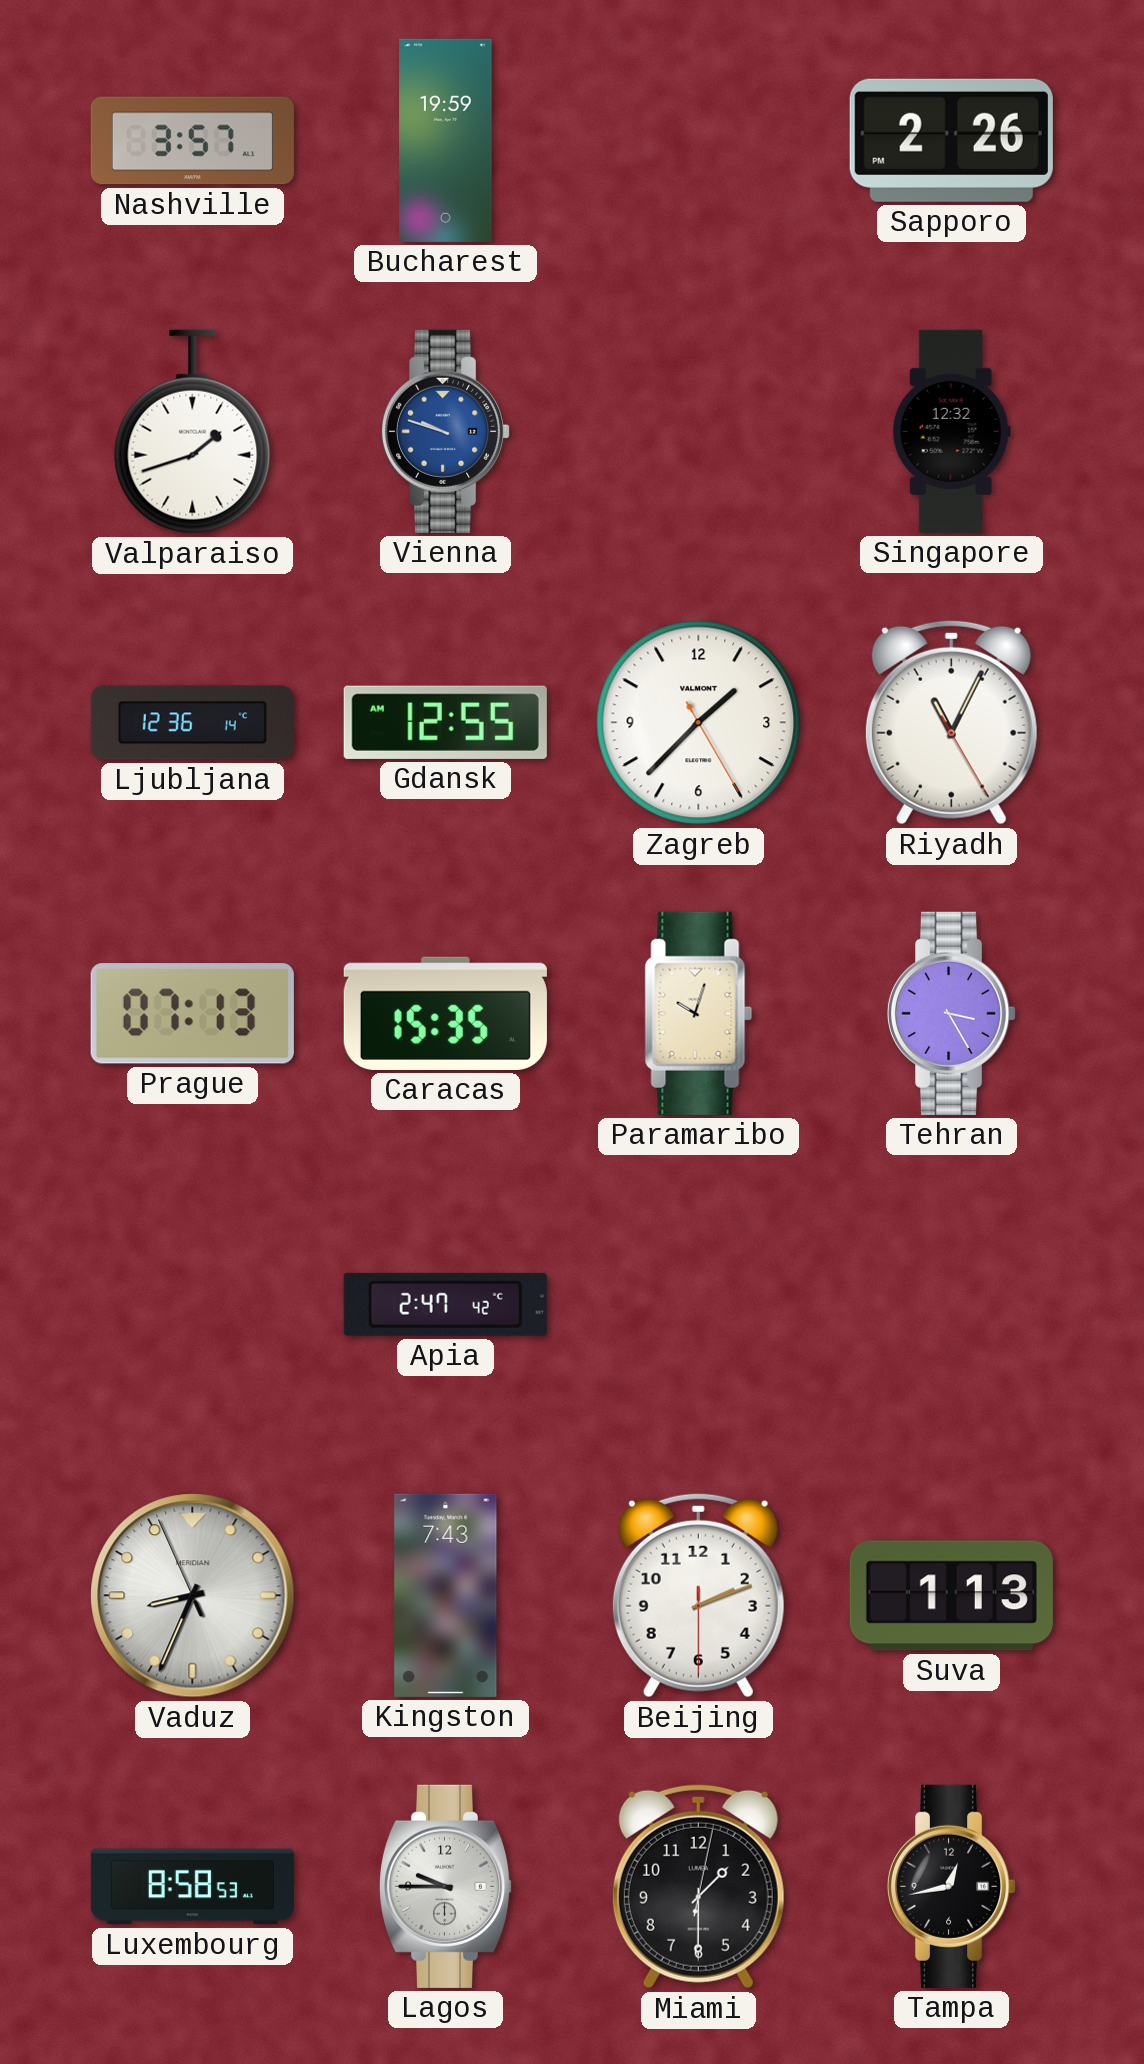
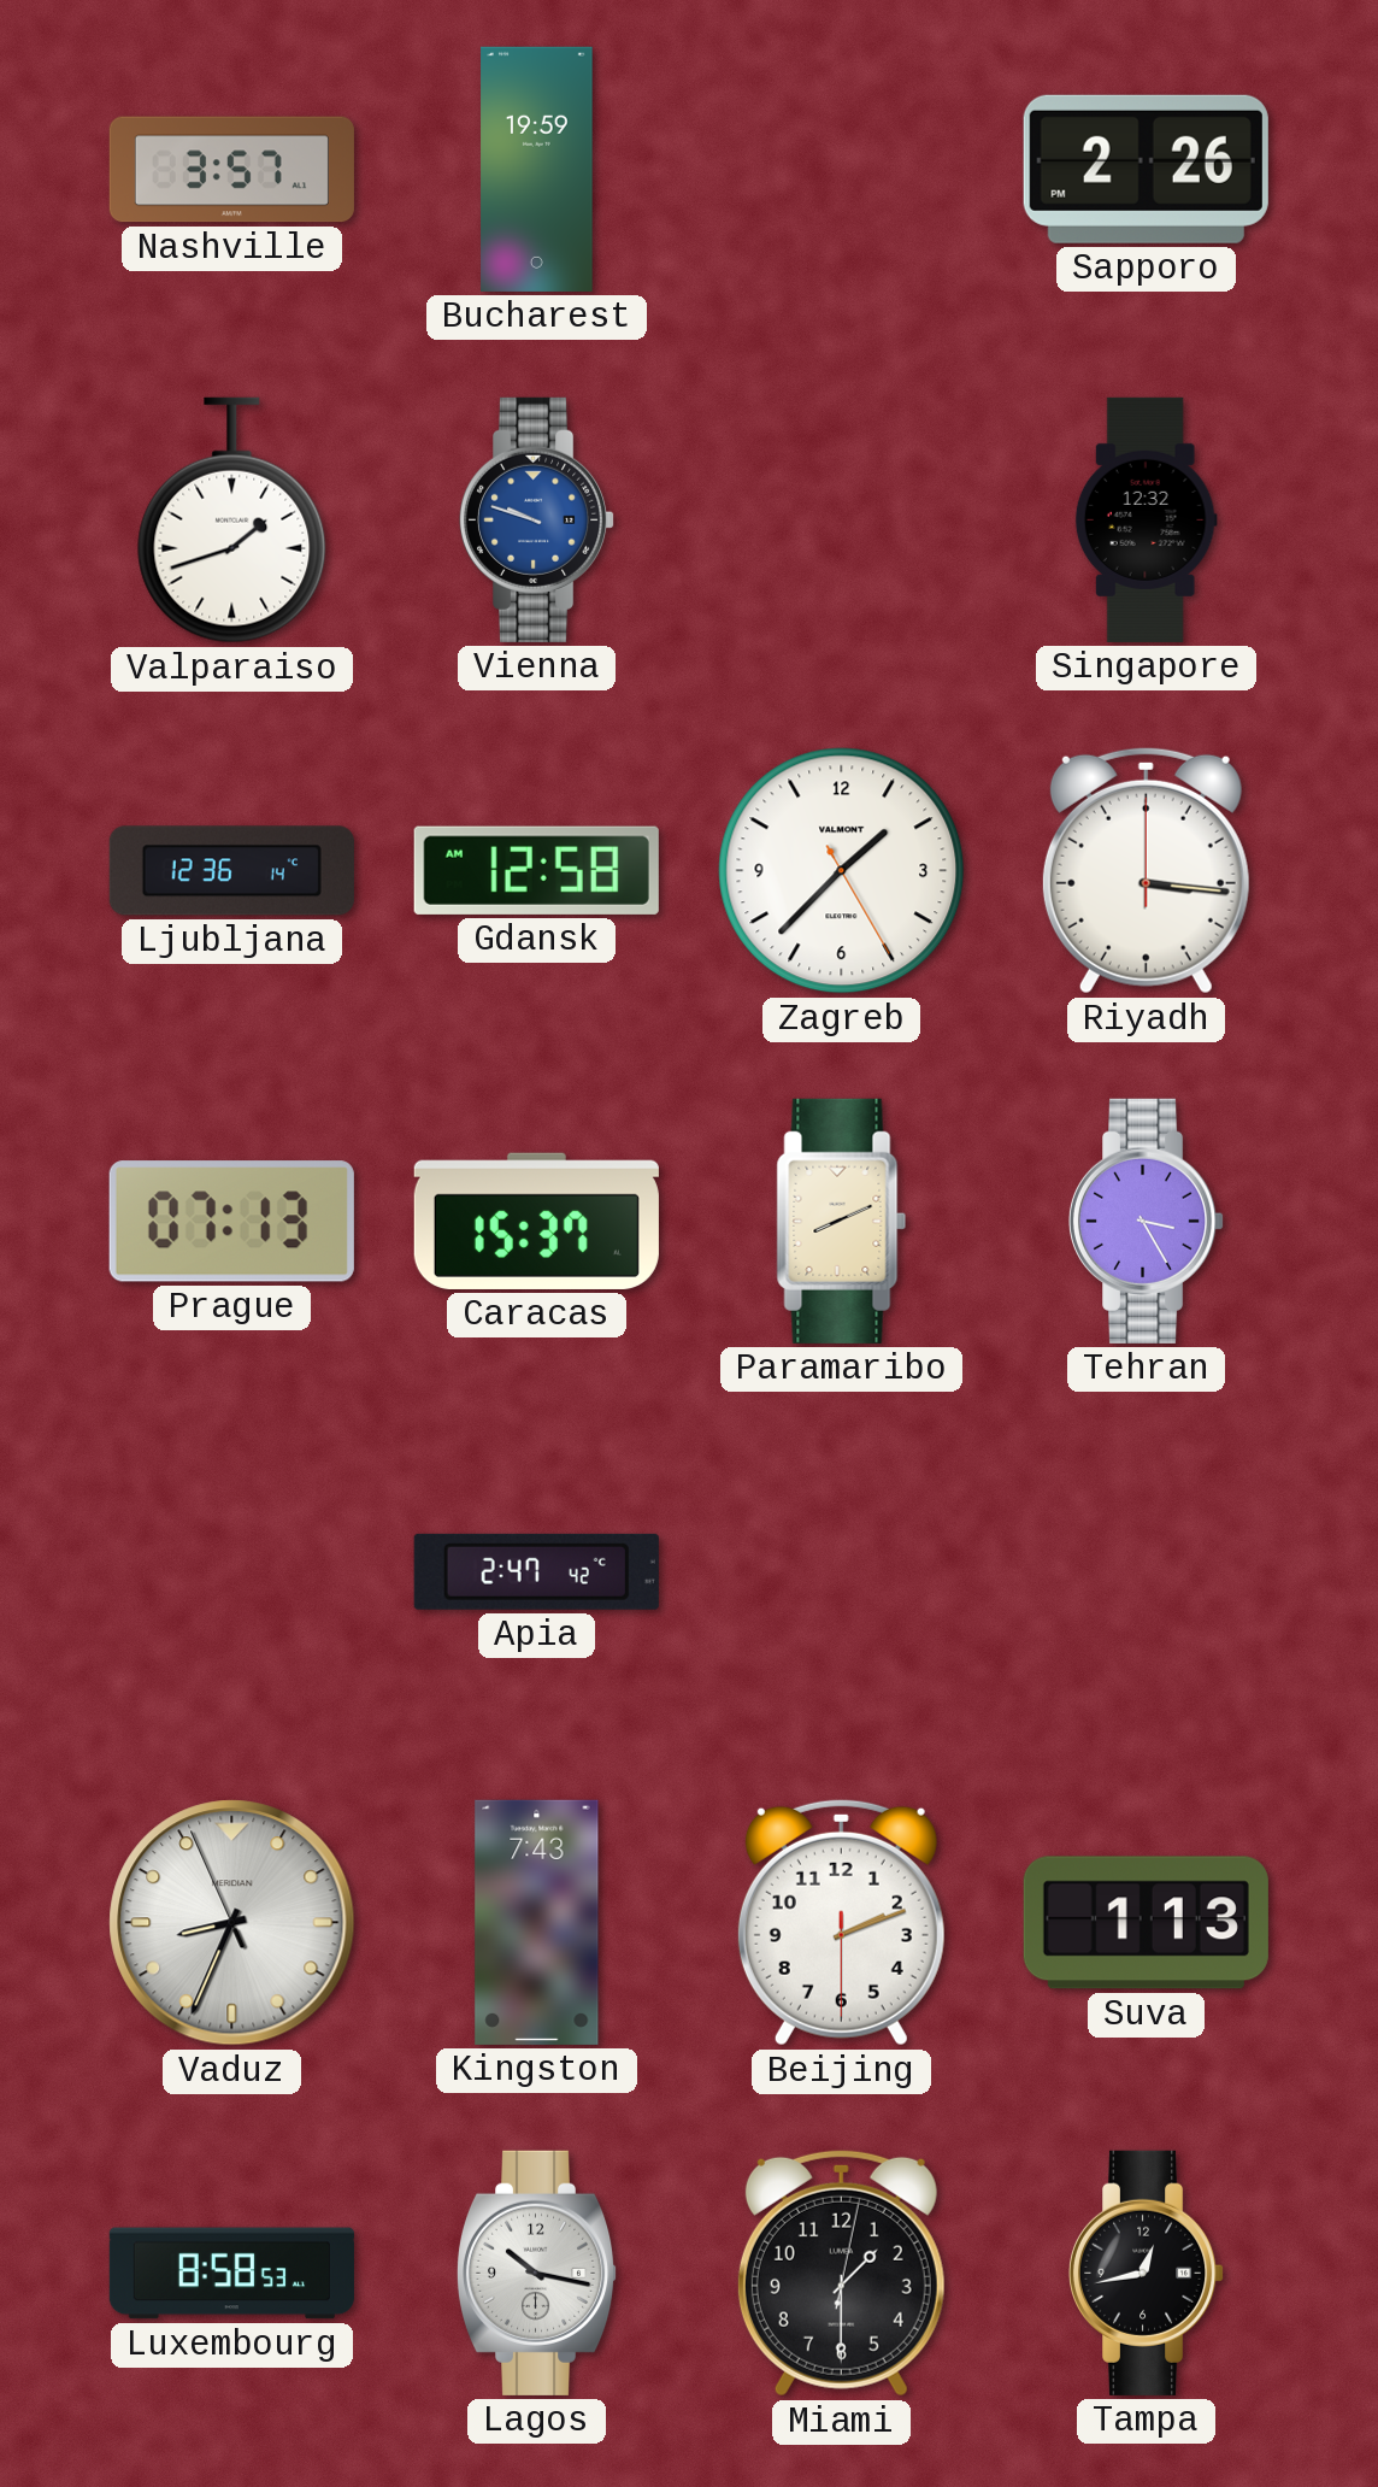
Gdansk: 12:55 -> 12:58
Riyadh: 11:04 -> 3:16
Caracas: 15:35 -> 15:37
Paramaribo: 10:03 -> 8:11
Lagos: 9:45 -> 10:17
